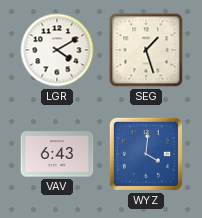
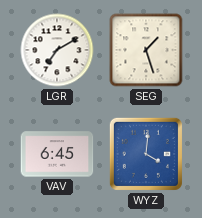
LGR: 4:10 -> 7:10
VAV: 6:43 -> 6:45
